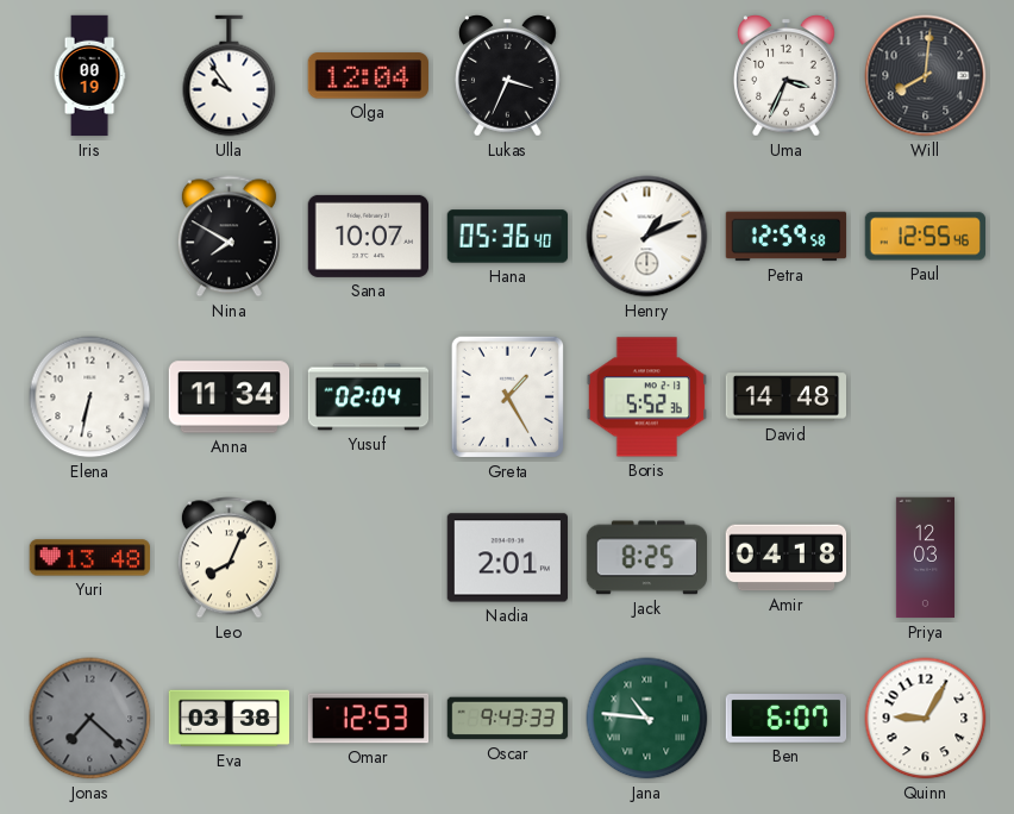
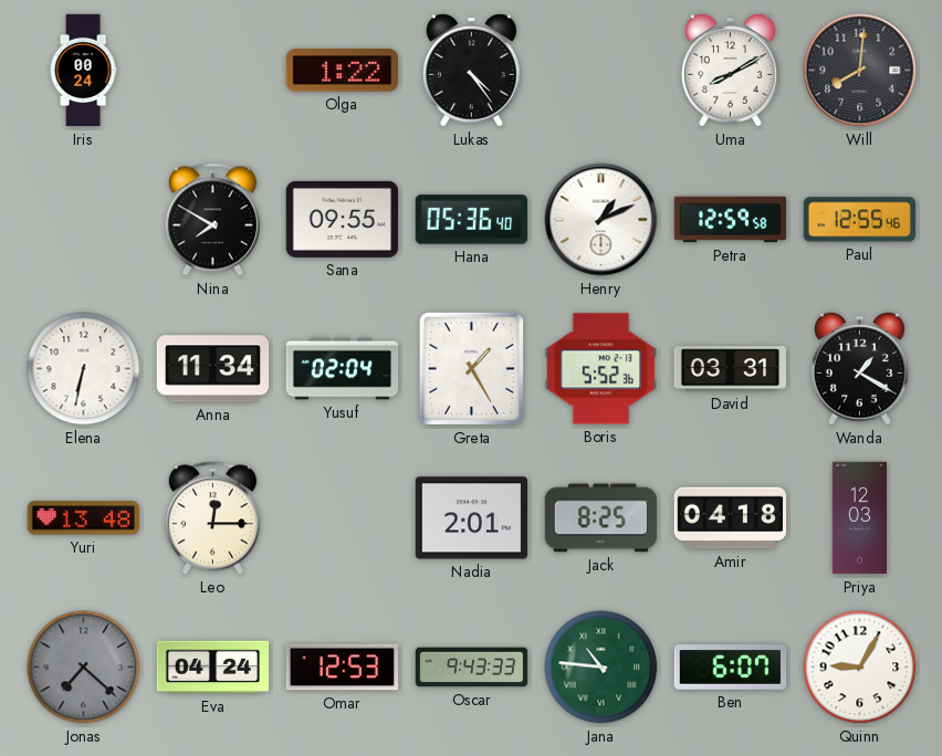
Iris: 00:19 -> 00:24
Ulla: 9:54 -> none
Olga: 12:04 -> 1:22
Lukas: 3:34 -> 4:24
Uma: 3:34 -> 8:10
Sana: 10:07 -> 09:55
David: 14:48 -> 03:31
Wanda: none -> 1:20
Leo: 8:04 -> 12:15
Eva: 03:38 -> 04:24
